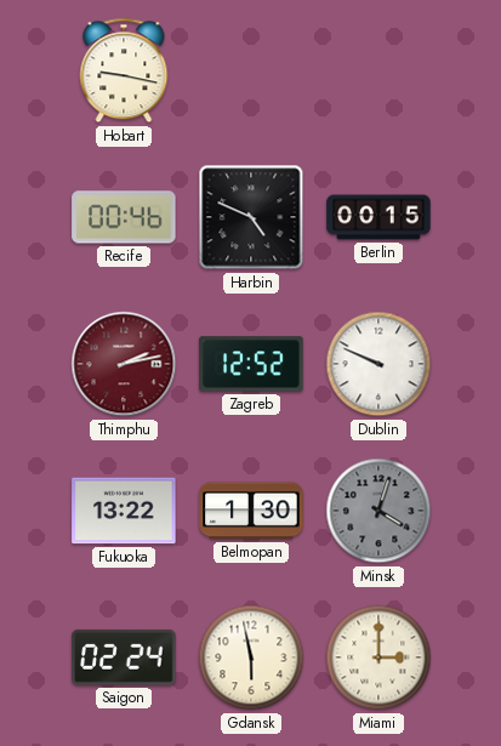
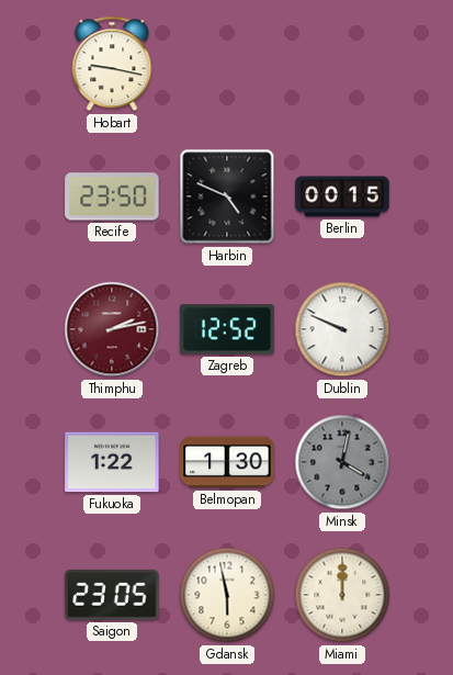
Recife: 00:46 -> 23:50
Fukuoka: 13:22 -> 1:22
Minsk: 4:03 -> 4:02
Saigon: 02:24 -> 23:05
Miami: 3:00 -> 12:00
